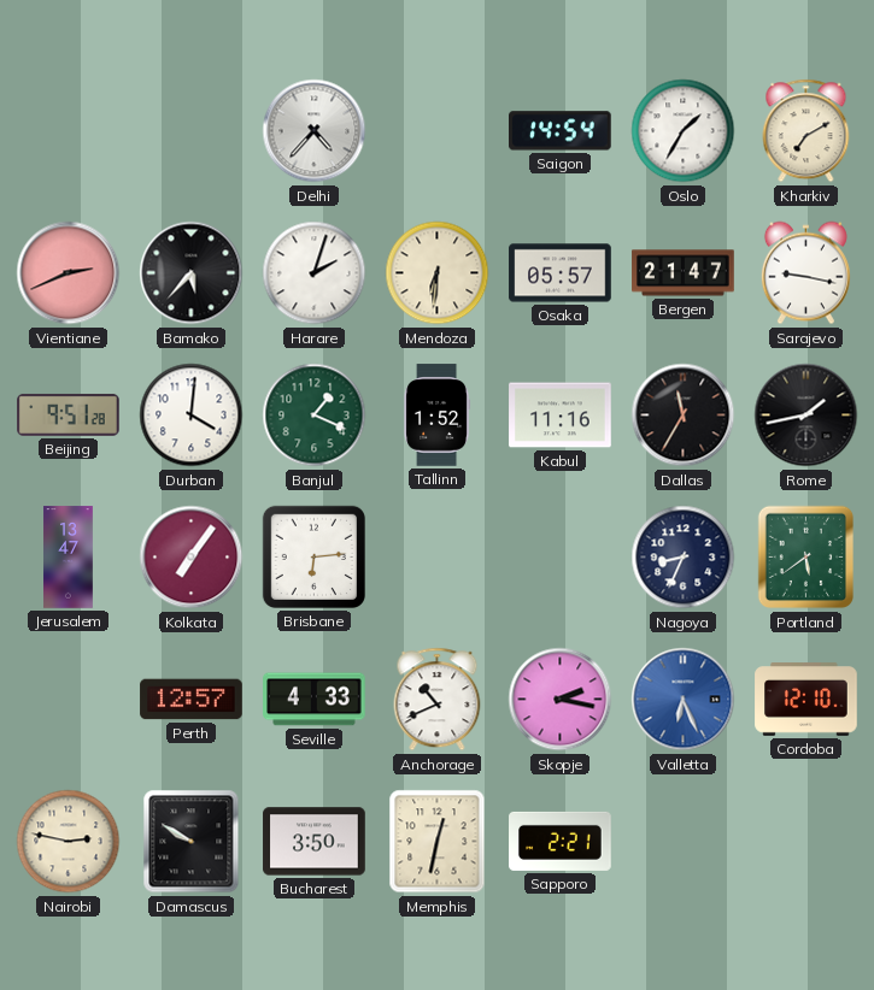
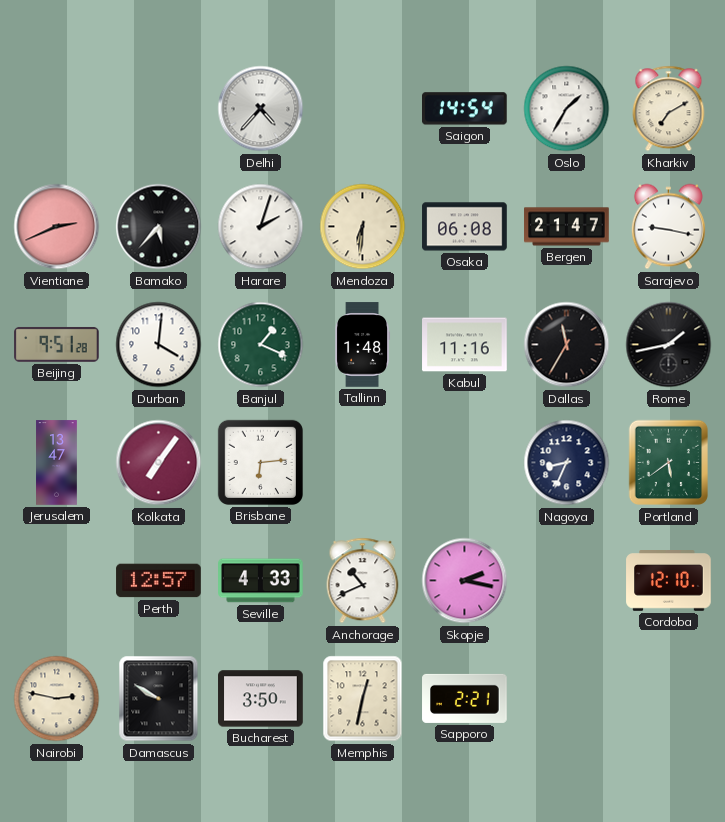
Osaka: 05:57 -> 06:08
Tallinn: 1:52 -> 1:48
Valletta: 6:26 -> none
